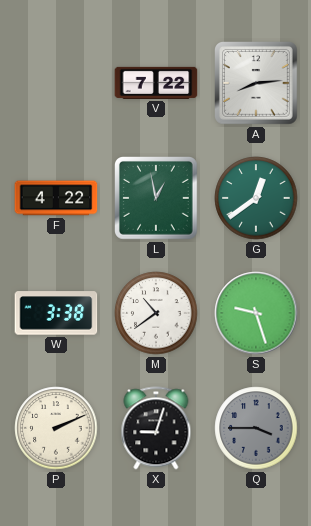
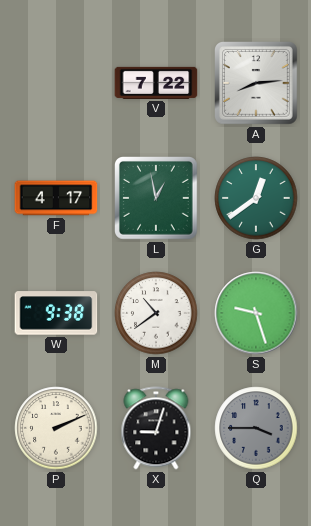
F: 4:22 -> 4:17
W: 3:38 -> 9:38
